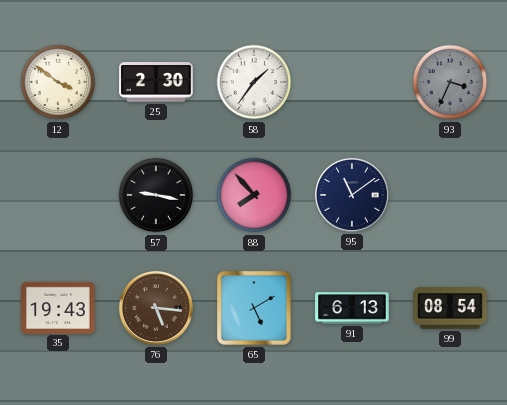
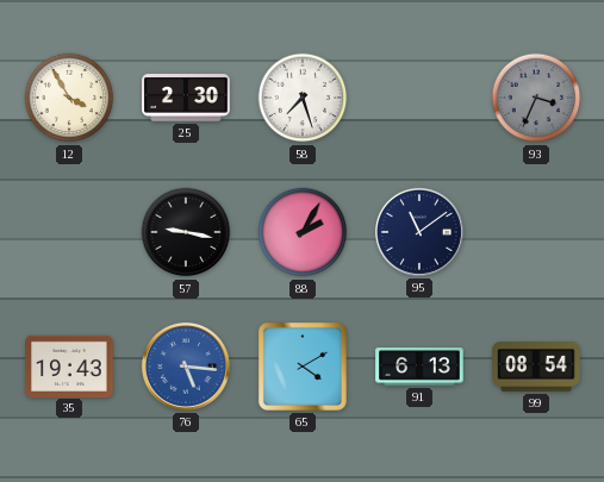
12: 3:51 -> 3:55
58: 1:36 -> 7:27
88: 7:53 -> 2:05
76 dial: brown -> blue
65: 5:10 -> 4:10
